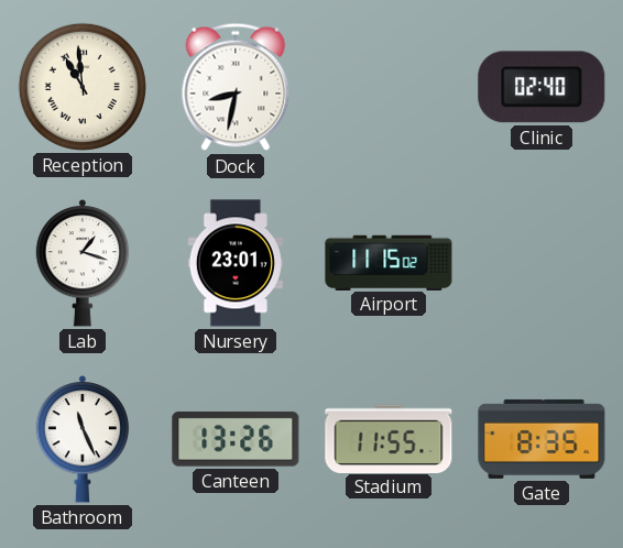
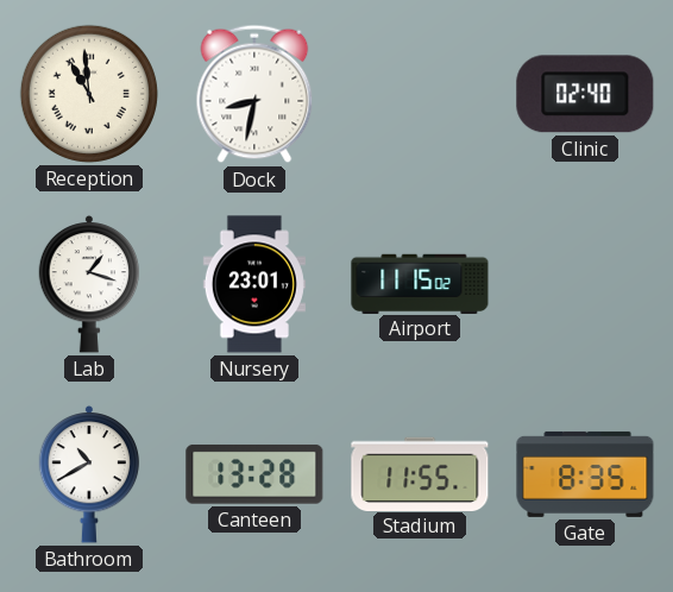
Bathroom: 11:26 -> 10:40
Canteen: 13:26 -> 13:28
